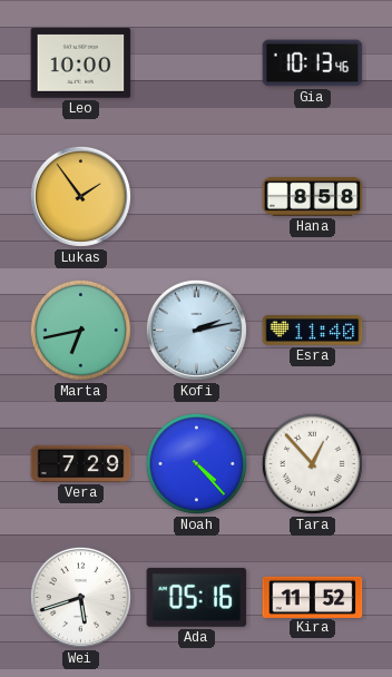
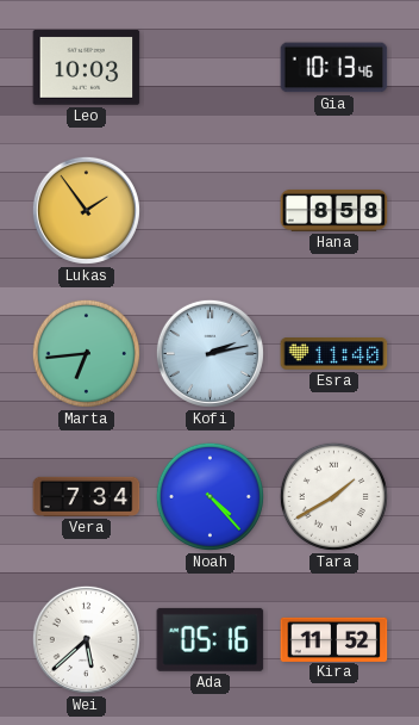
Leo: 10:00 -> 10:03
Marta: 6:43 -> 6:44
Vera: 7:29 -> 7:34
Tara: 12:53 -> 1:40
Wei: 5:42 -> 5:38
